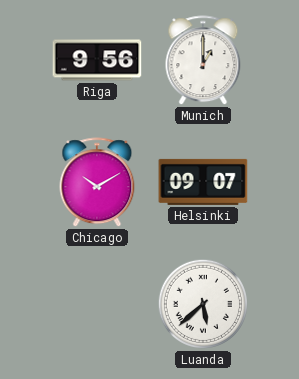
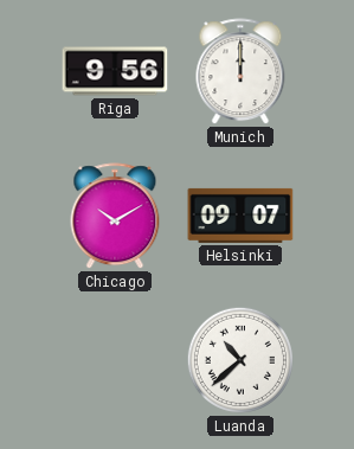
Munich: 1:00 -> 12:00
Luanda: 5:38 -> 10:38
